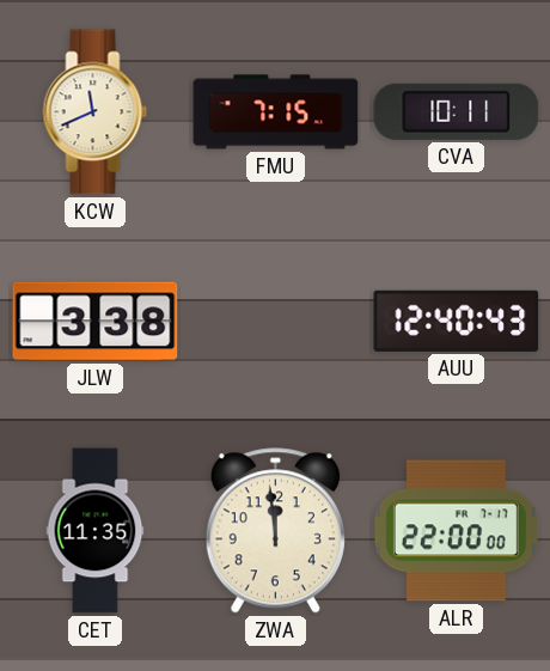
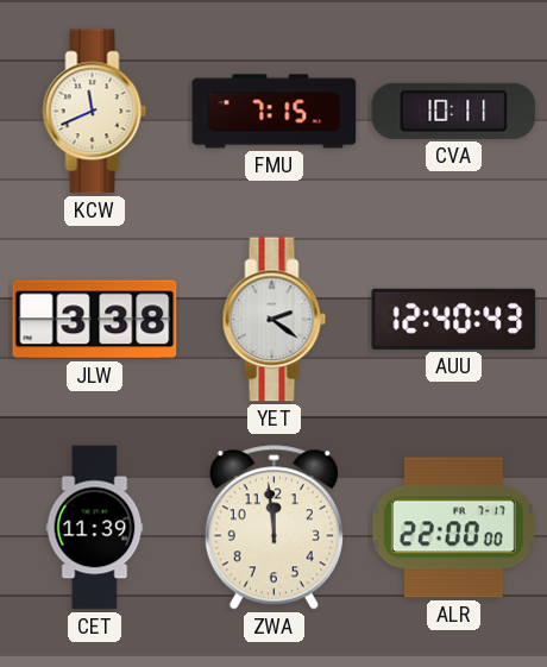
YET: none -> 2:21
CET: 11:35 -> 11:39
